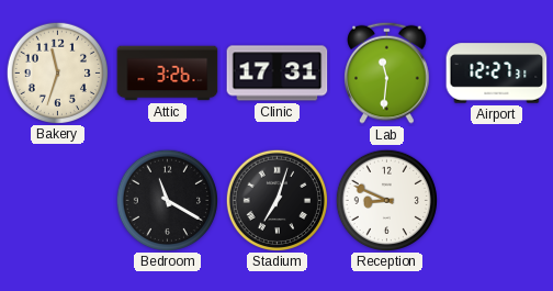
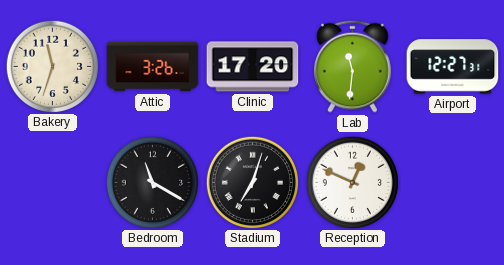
Clinic: 17:31 -> 17:20
Reception: 8:49 -> 12:49
